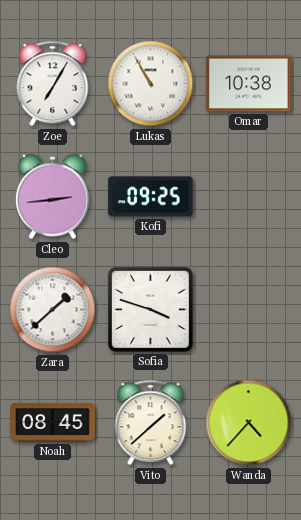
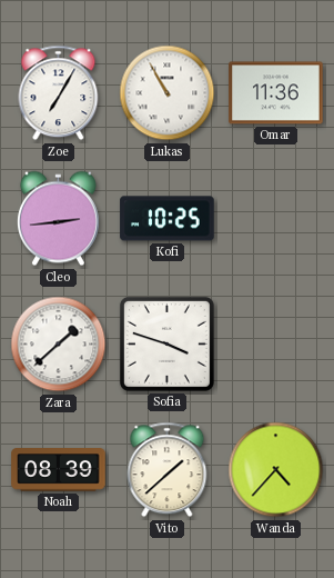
Omar: 10:38 -> 11:36
Kofi: 09:25 -> 10:25
Noah: 08:45 -> 08:39
